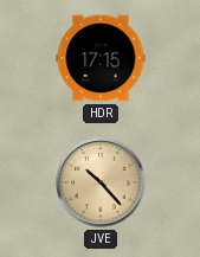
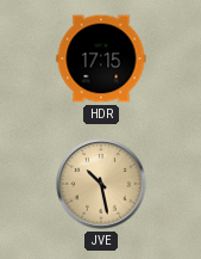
JVE: 10:23 -> 10:28
